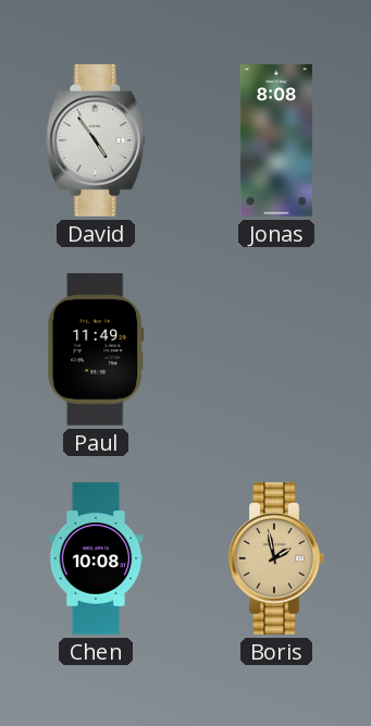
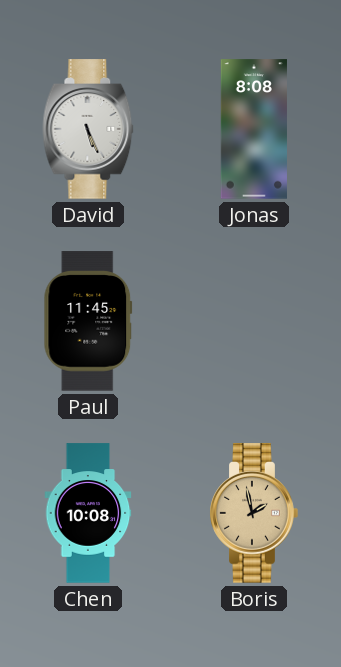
David: 4:54 -> 5:26
Paul: 11:49 -> 11:45
